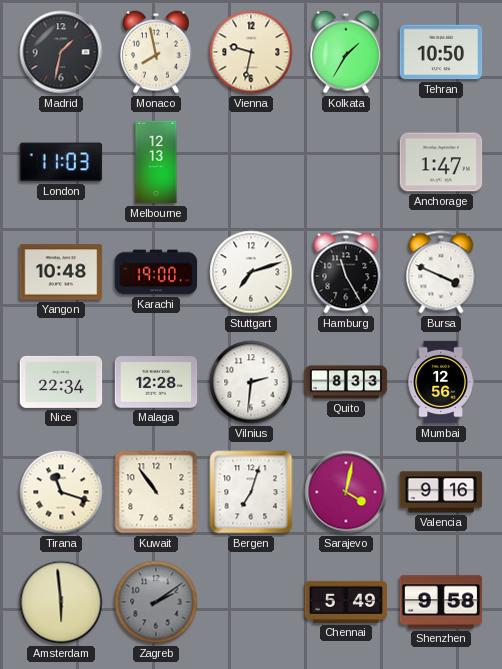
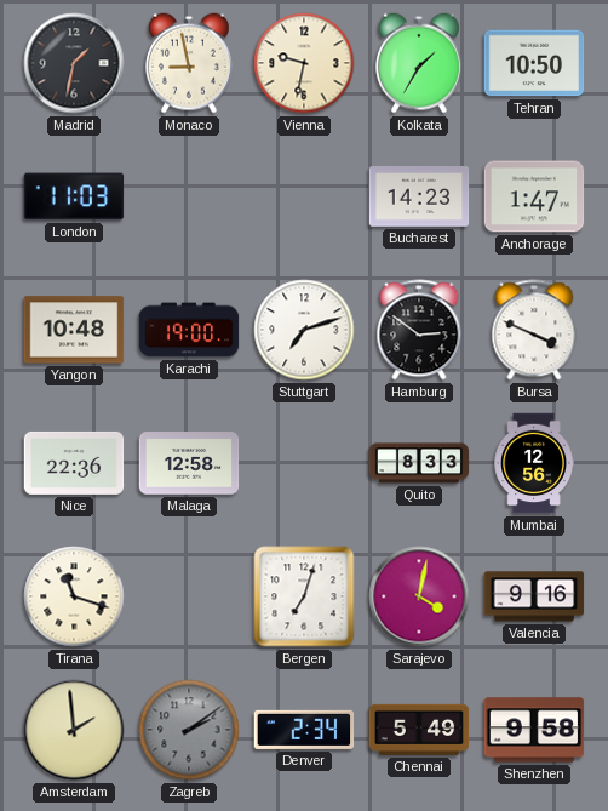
Monaco: 7:58 -> 8:58
Melbourne: 12:13 -> none
Bucharest: none -> 14:23
Hamburg: 11:25 -> 2:51
Nice: 22:34 -> 22:36
Malaga: 12:28 -> 12:58
Vilnius: 2:31 -> none
Kuwait: 10:54 -> none
Amsterdam: 5:59 -> 1:59
Denver: none -> 2:34
